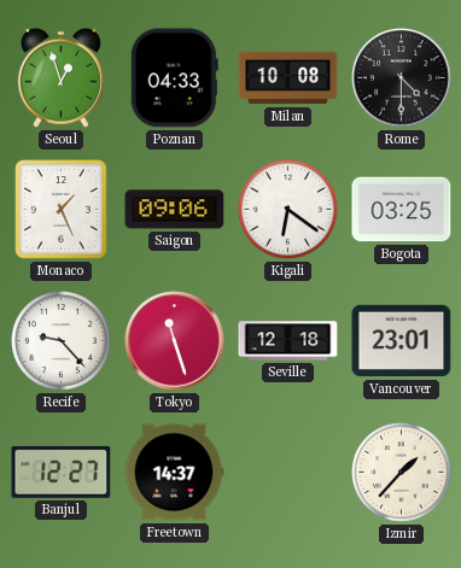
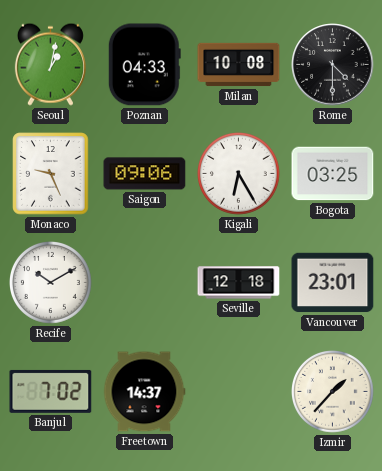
Seoul: 12:57 -> 1:02
Monaco: 1:26 -> 9:26
Kigali: 6:21 -> 6:25
Recife: 9:23 -> 10:10
Tokyo: 11:27 -> none
Banjul: 12:27 -> 7:02
